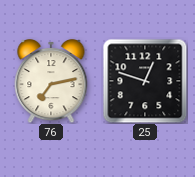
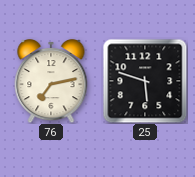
25: 12:48 -> 5:48
